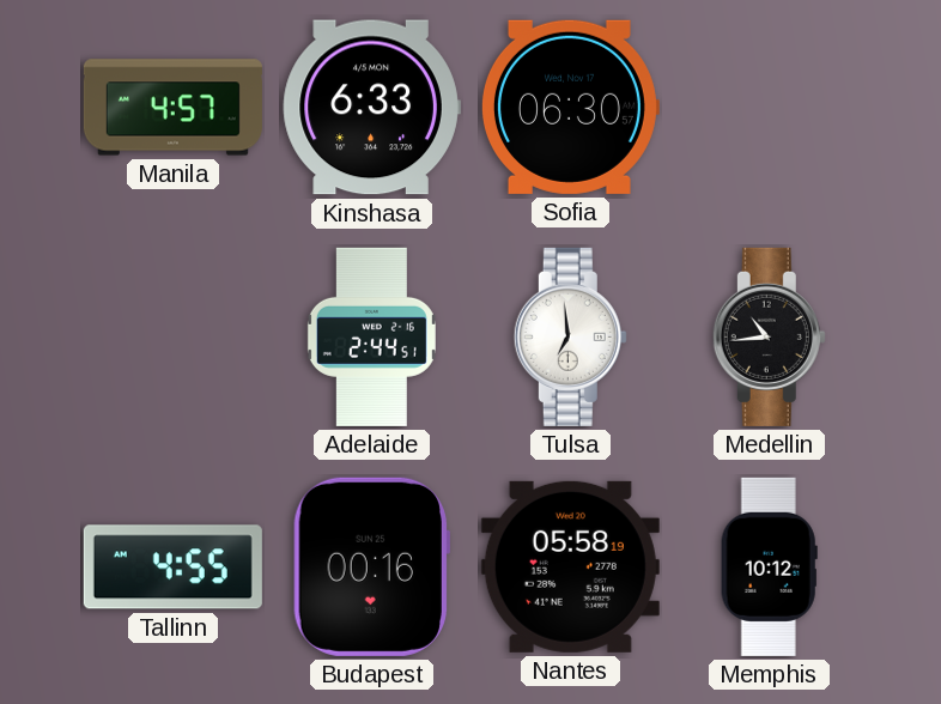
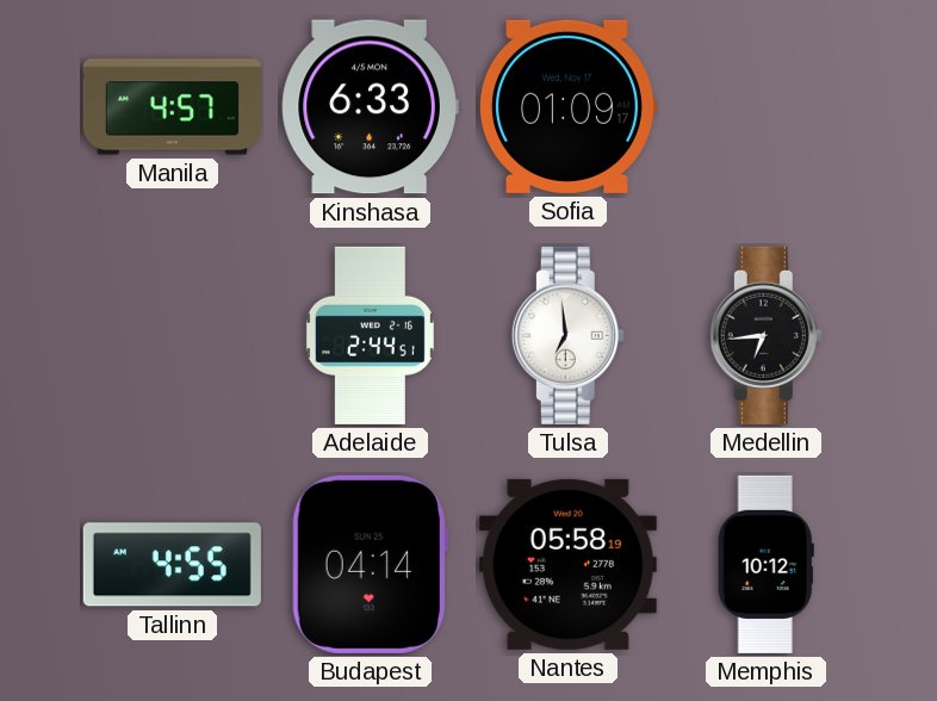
Sofia: 06:30 -> 01:09
Medellin: 10:44 -> 6:44
Budapest: 00:16 -> 04:14
